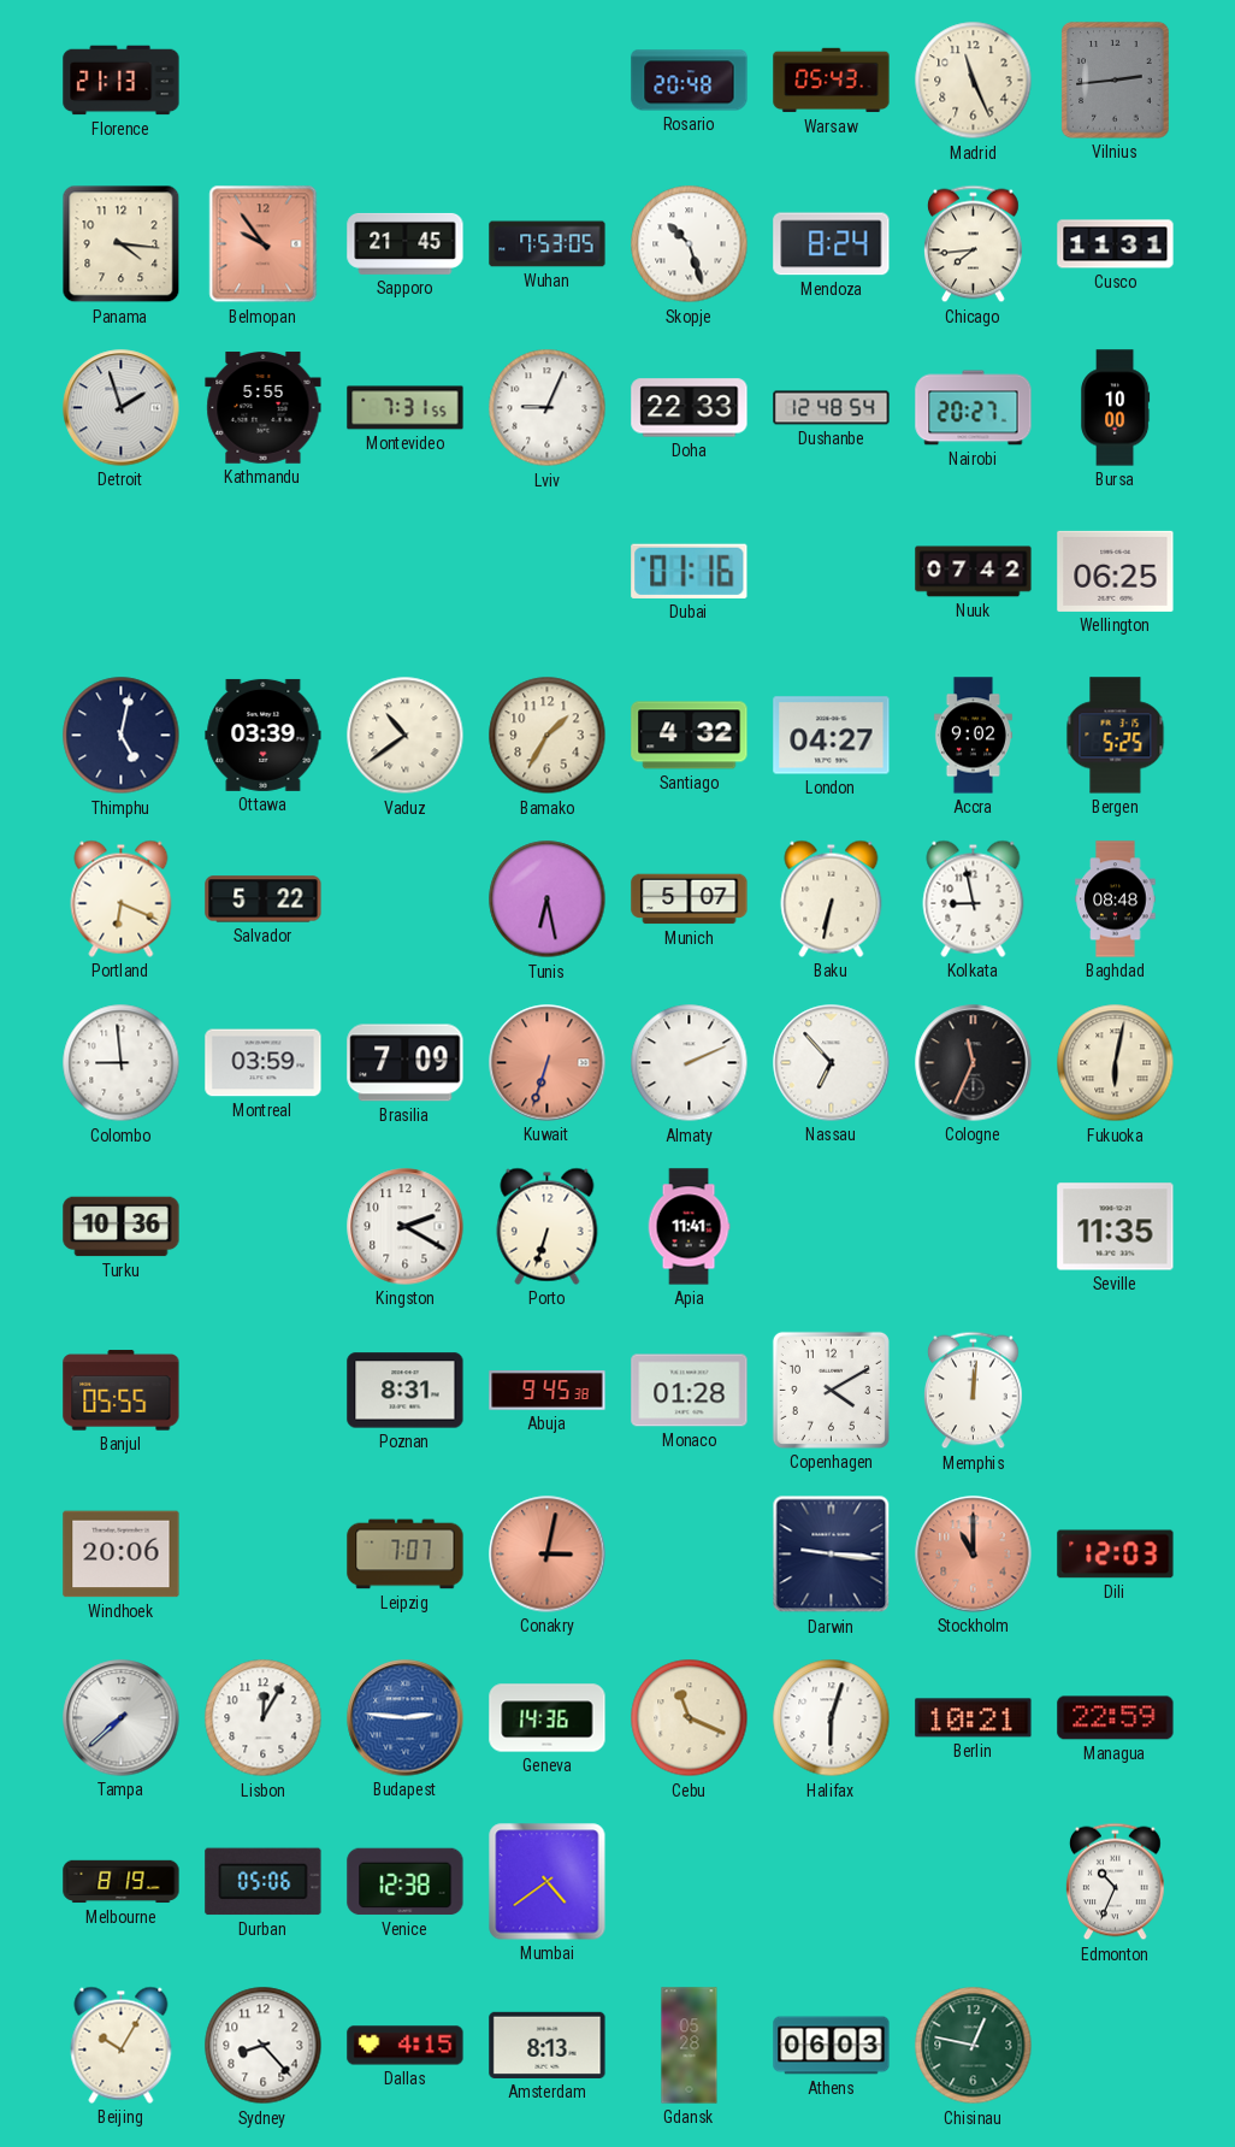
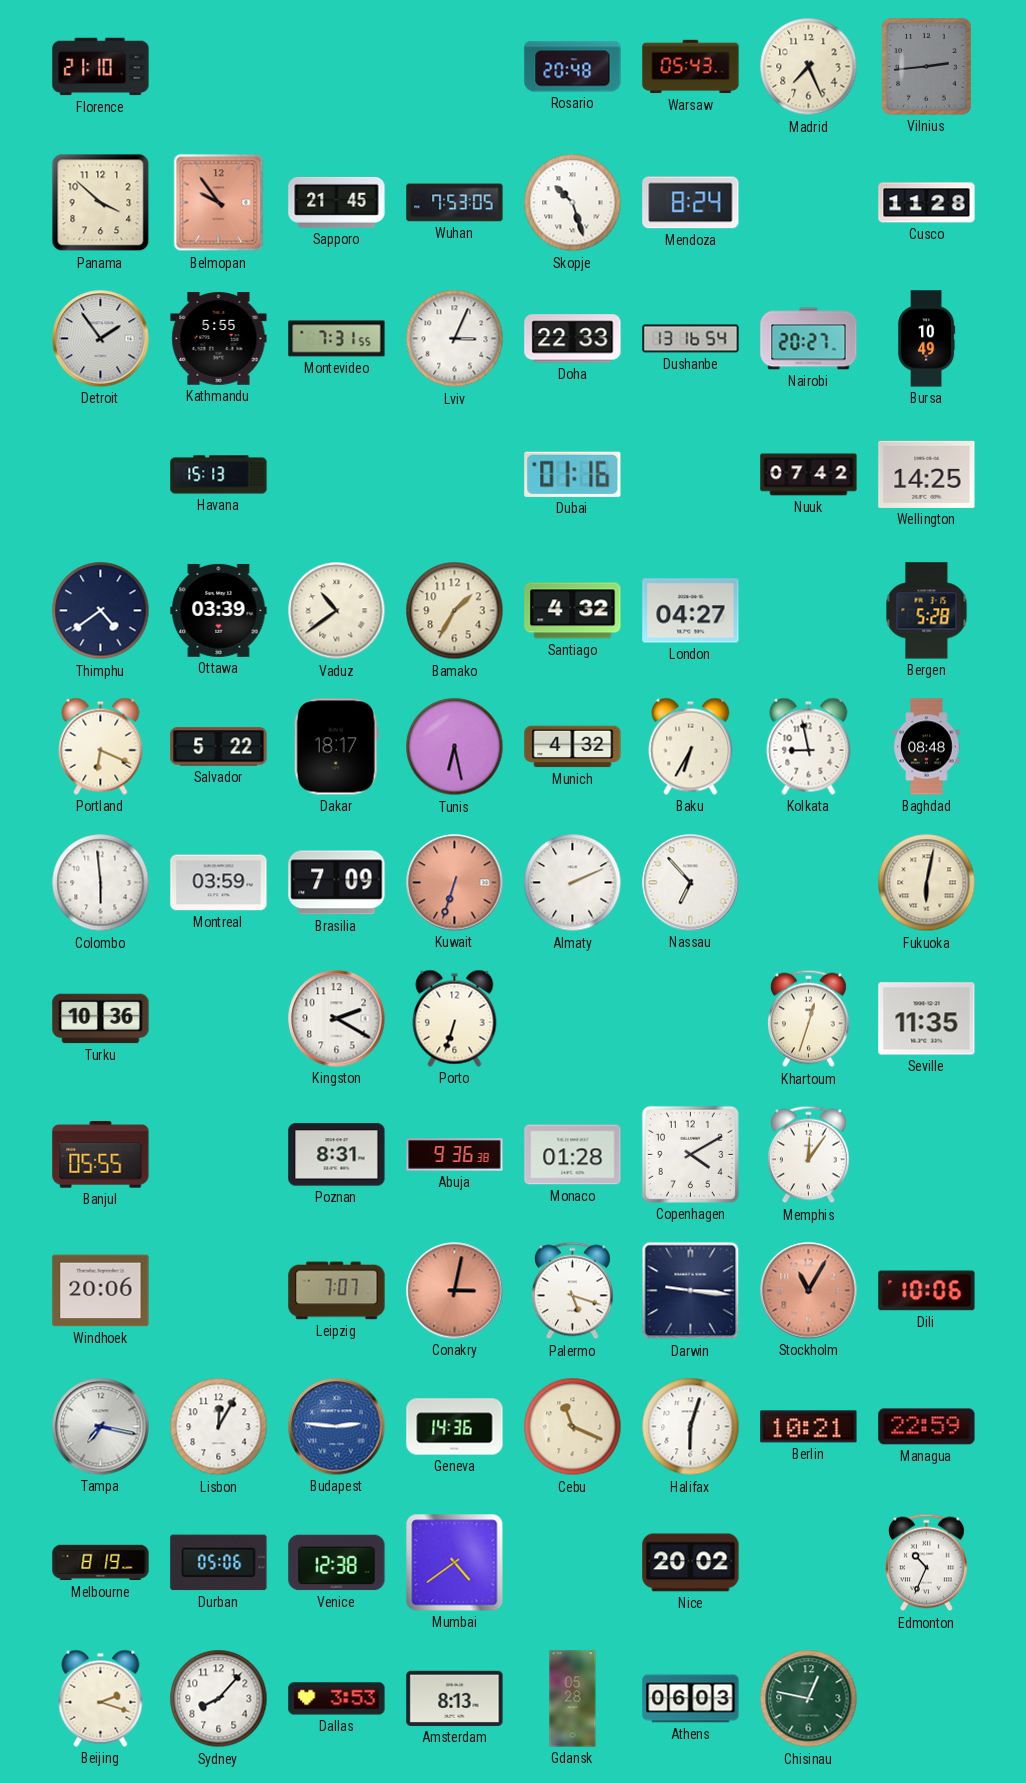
Florence: 21:13 -> 21:10
Madrid: 11:26 -> 7:26
Panama: 4:16 -> 3:52
Chicago: 7:44 -> none
Cusco: 11:31 -> 11:28
Detroit: 1:57 -> 1:54
Lviv: 9:04 -> 3:04
Dushanbe: 12:48 -> 13:16
Bursa: 10:00 -> 10:49
Havana: none -> 15:13
Wellington: 06:25 -> 14:25
Thimphu: 5:02 -> 4:39
Accra: 9:02 -> none
Bergen: 5:25 -> 5:28
Dakar: none -> 18:17
Munich: 5:07 -> 4:32
Baku: 6:32 -> 6:35
Colombo: 8:59 -> 5:59
Cologne: 11:34 -> none
Apia: 11:41 -> none
Khartoum: none -> 12:33
Abuja: 9:45 -> 9:36
Memphis: 12:01 -> 12:06
Palermo: none -> 5:18
Stockholm: 11:00 -> 11:05
Dili: 12:03 -> 10:06
Tampa: 7:38 -> 7:17
Nice: none -> 20:02
Beijing: 10:05 -> 2:18
Sydney: 8:23 -> 8:07
Dallas: 4:15 -> 3:53
